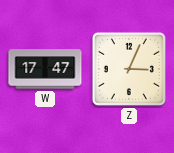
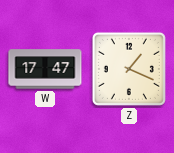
Z: 3:04 -> 1:19
